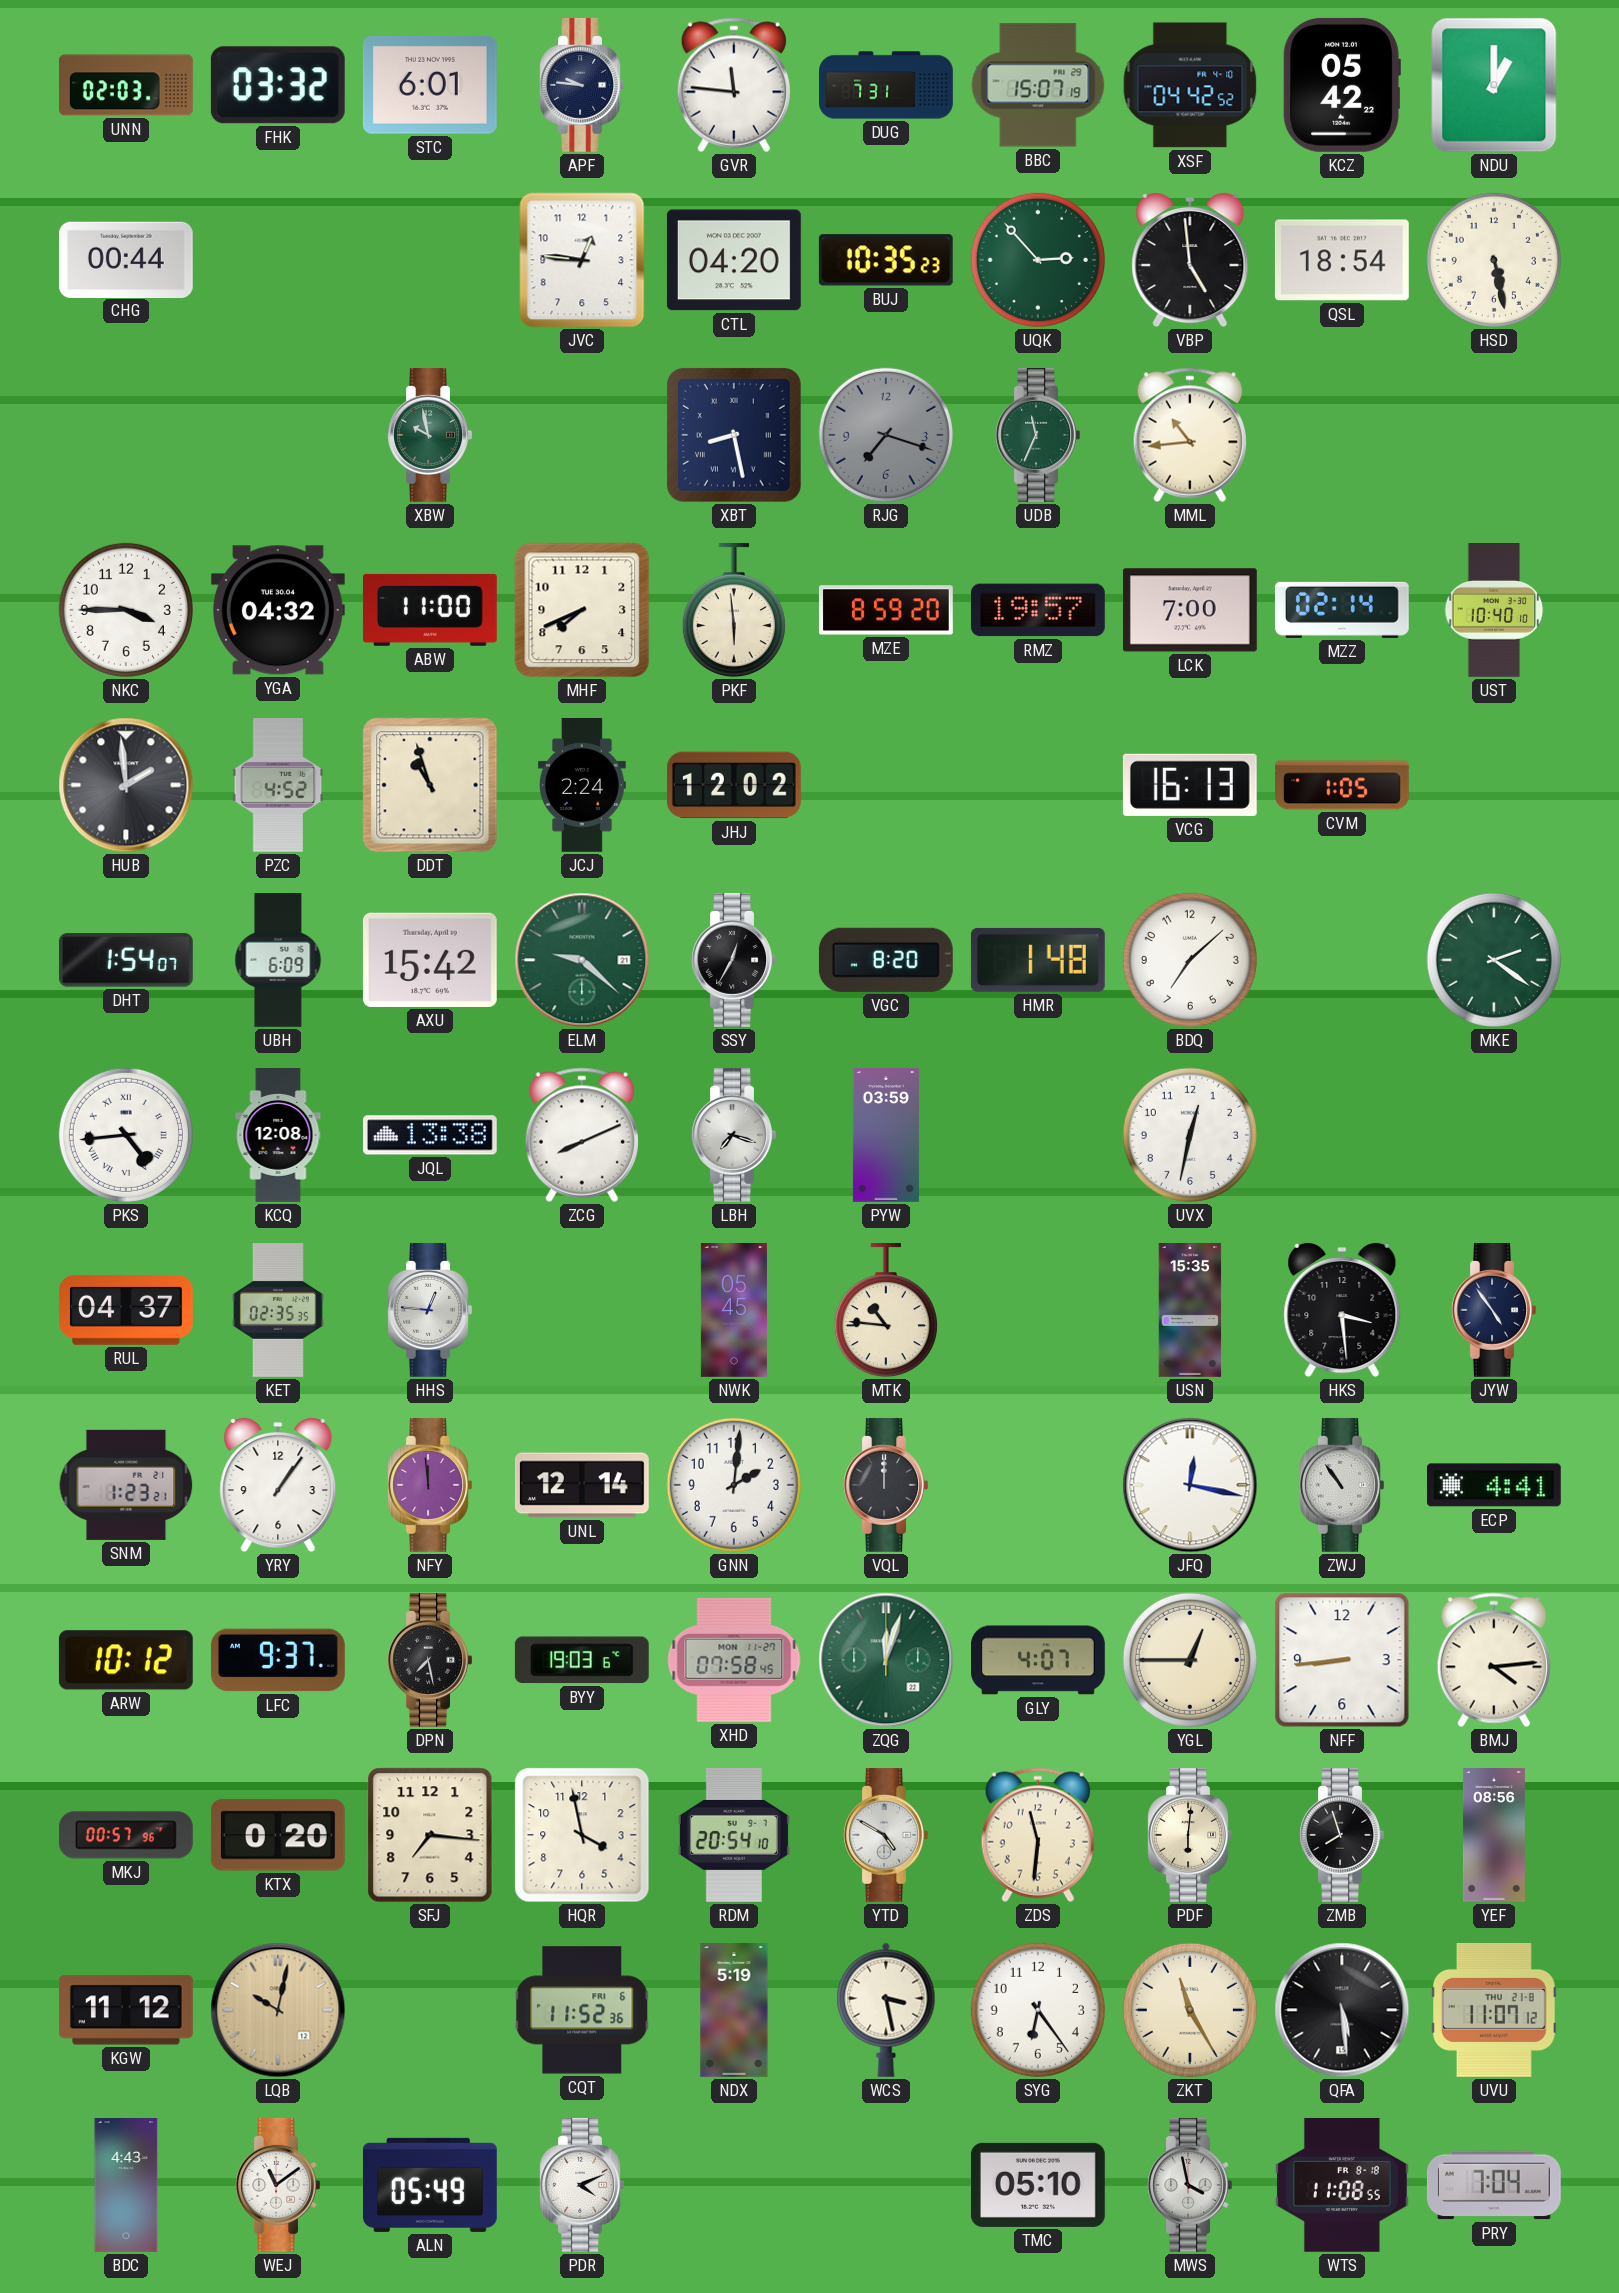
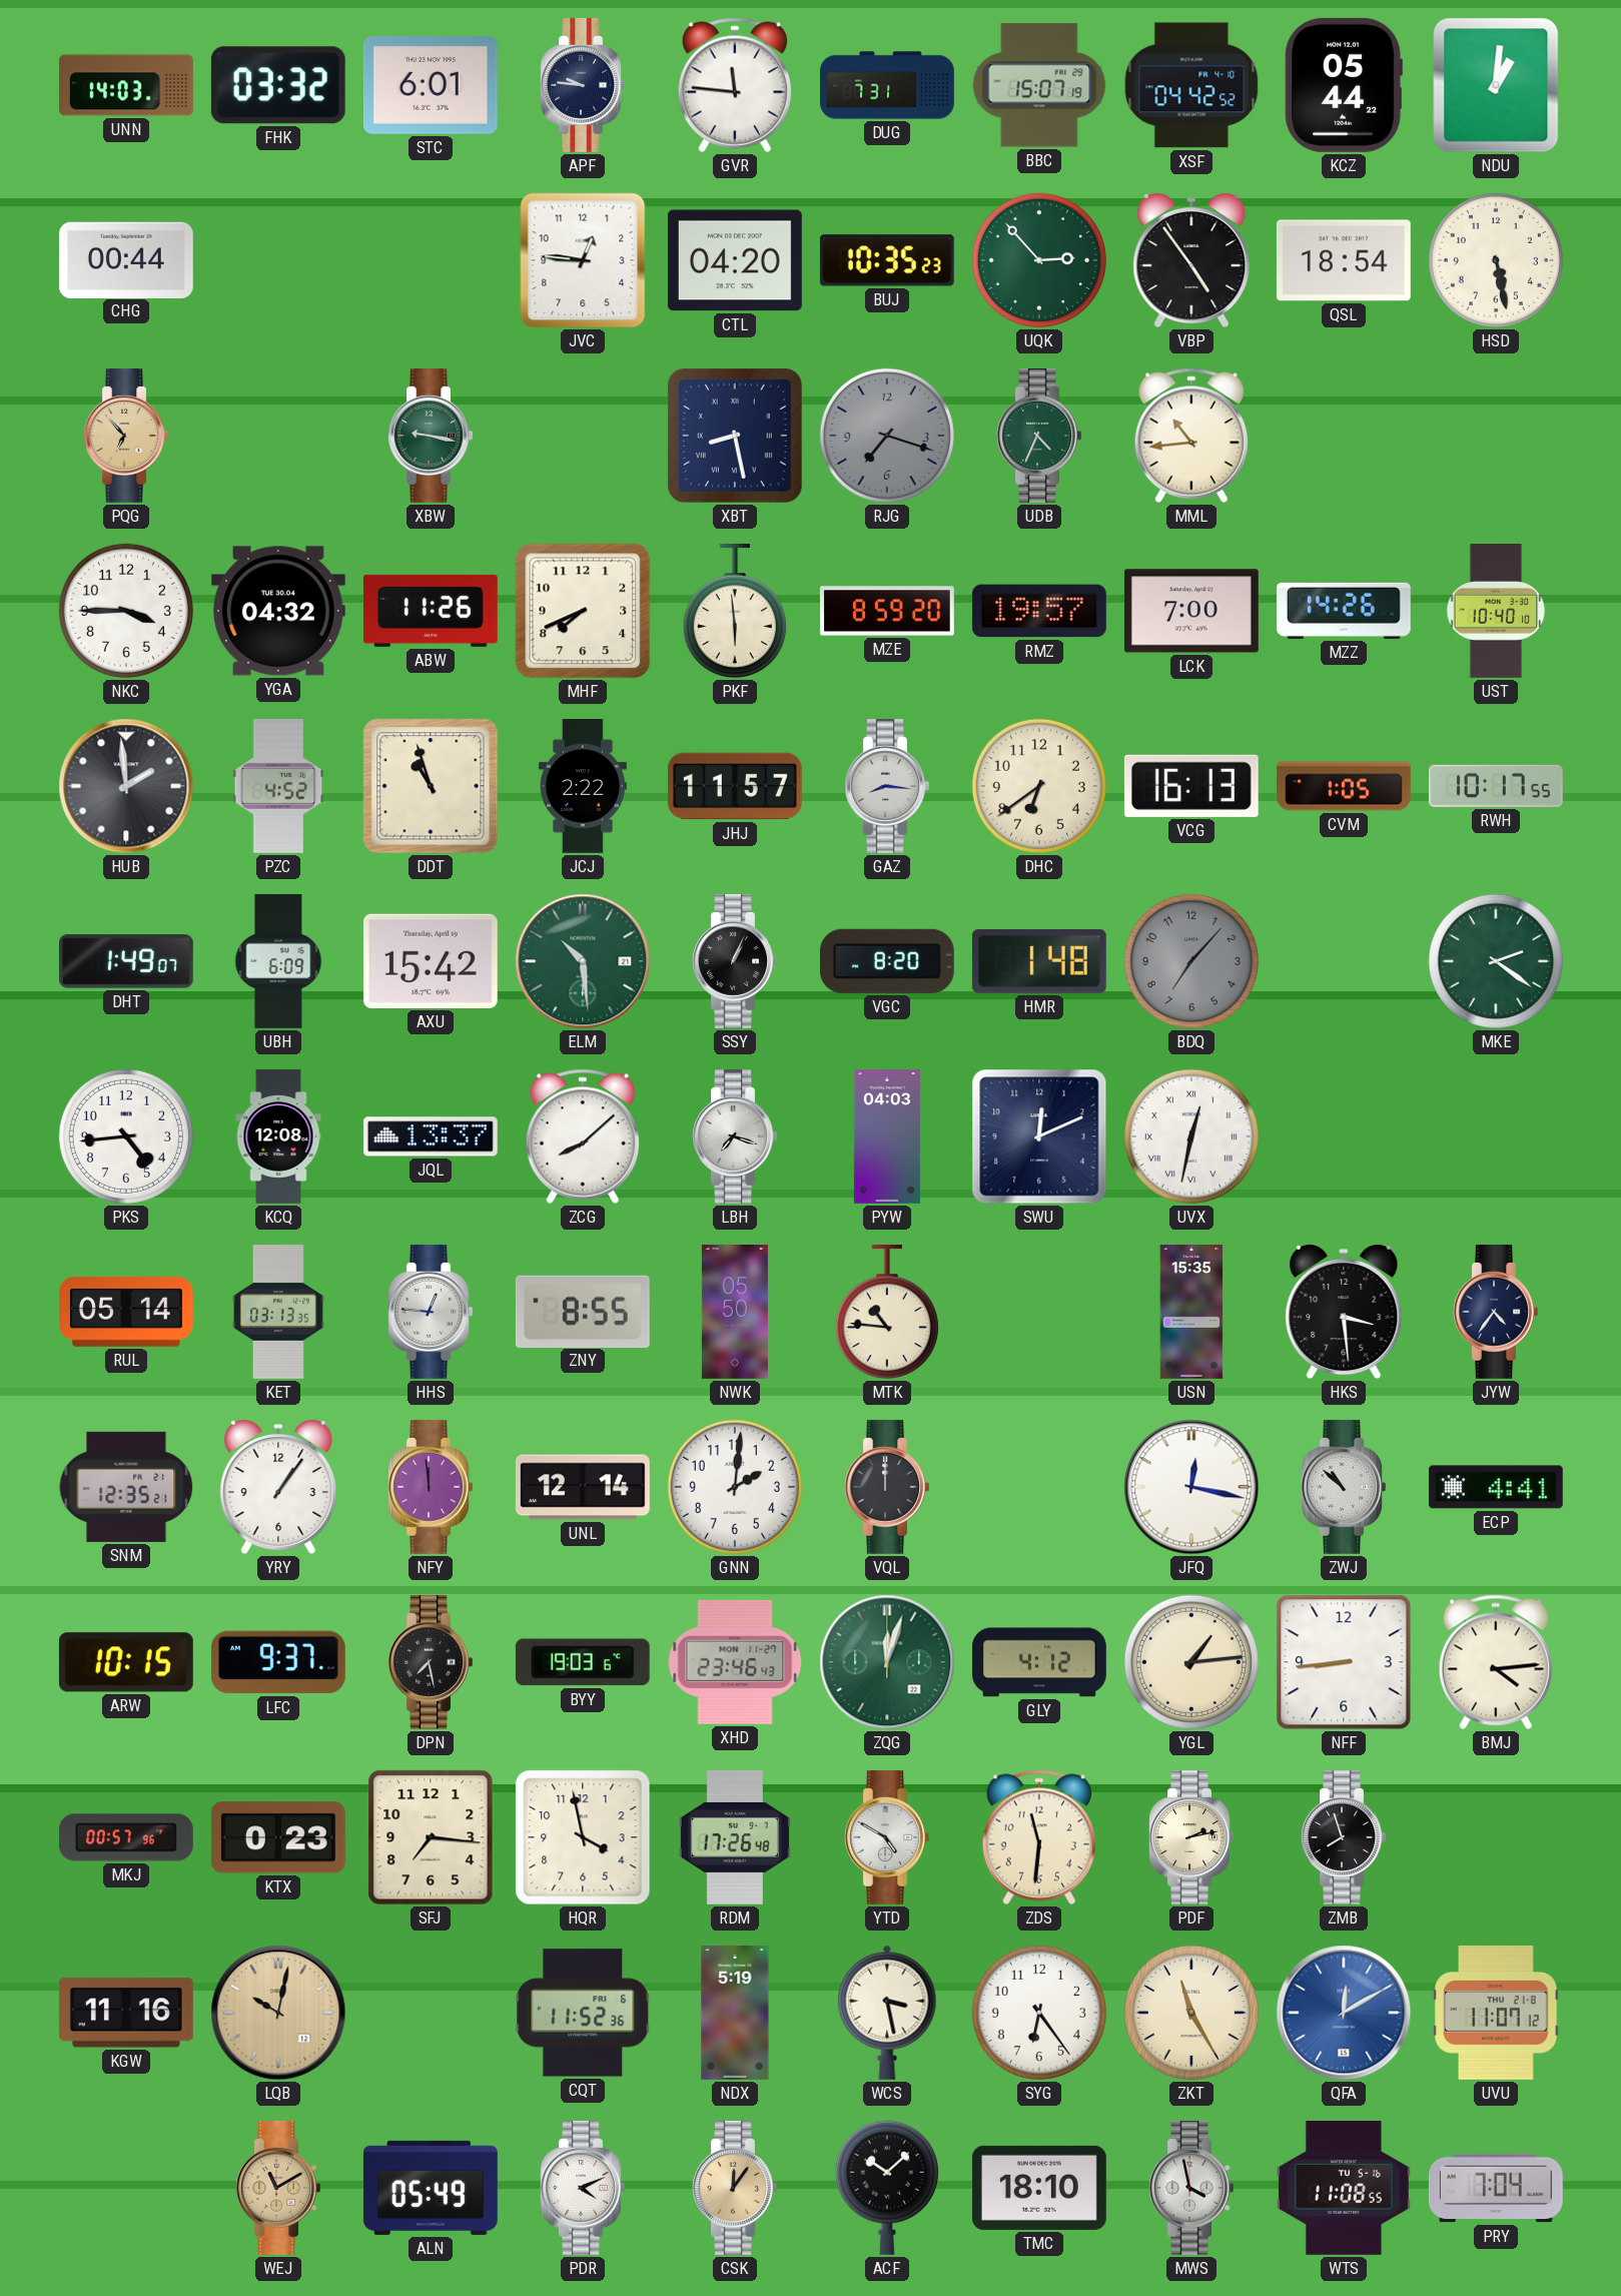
UNN: 02:03 -> 14:03
KCZ: 05:42 -> 05:44
NDU: 1:00 -> 1:01
VBP: 4:59 -> 4:54
PQG: none -> 6:53
XBW: 9:58 -> 9:17
UDB: 11:34 -> 4:34
ABW: 11:00 -> 11:26
MZZ: 02:14 -> 14:26
JCJ: 2:24 -> 2:22
JHJ: 12:02 -> 11:57
GAZ: none -> 8:16
DHC: none -> 6:39
RWH: none -> 10:17
DHT: 1:54 -> 1:49
ELM: 9:22 -> 10:29
SSY: 12:35 -> 1:04
BDQ: 7:08 -> 7:07
BDQ dial: white -> grey
PKS numerals: Roman -> Arabic
JQL: 13:38 -> 13:37
ZCG: 8:11 -> 8:08
PYW: 03:59 -> 04:03
SWU: none -> 12:11
UVX numerals: Arabic -> Roman
RUL: 04:37 -> 05:14
KET: 02:35 -> 03:13
ZNY: none -> 8:55
NWK: 05:45 -> 05:50
JYW: 4:54 -> 4:36
SNM: 1:23 -> 12:35
ZWJ: 10:54 -> 10:52
ARW: 10:12 -> 10:15
XHD: 07:58 -> 23:46
GLY: 4:07 -> 4:12
YGL: 12:45 -> 1:14
KTX: 0:20 -> 0:23
RDM: 20:54 -> 17:26
PDF: 6:01 -> 2:13
YEF: 08:56 -> none
KGW: 11:12 -> 11:16
QFA: 5:29 -> 12:10
QFA dial: black -> blue
BDC: 4:43 -> none
WEJ: 11:09 -> 11:10
WEJ dial: white -> champagne
CSK: none -> 12:06
ACF: none -> 10:08
TMC: 05:10 -> 18:10
WTS date: FR 8-18 -> TU 5-16
